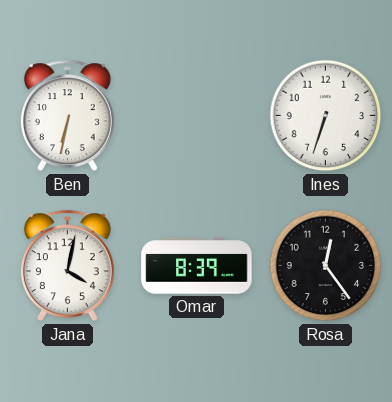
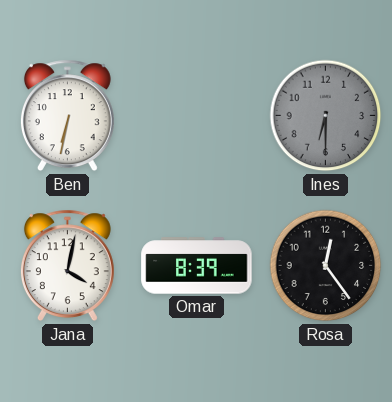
Ines: 6:33 -> 6:30
Ines dial: white -> grey
